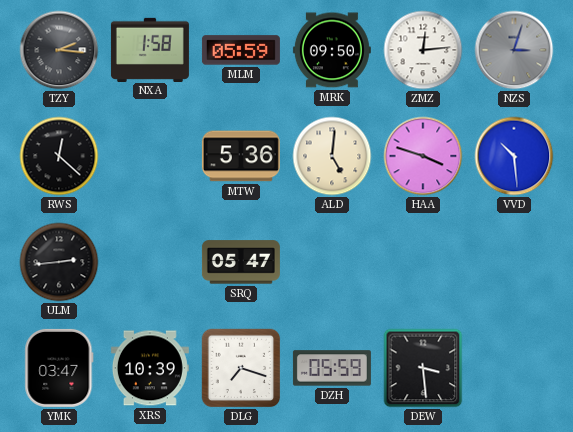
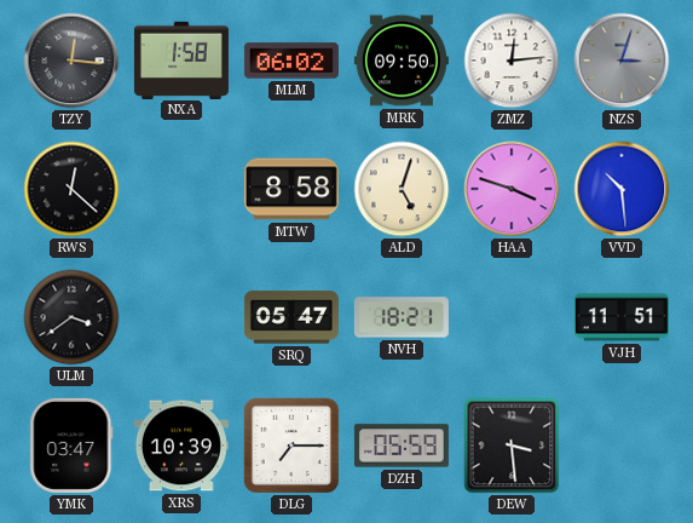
TZY: 2:16 -> 12:16
MLM: 05:59 -> 06:02
MTW: 5:36 -> 8:58
ALD: 5:01 -> 5:03
ULM: 2:44 -> 3:39
NVH: none -> 18:21
VJH: none -> 11:51
DLG: 7:18 -> 7:15
